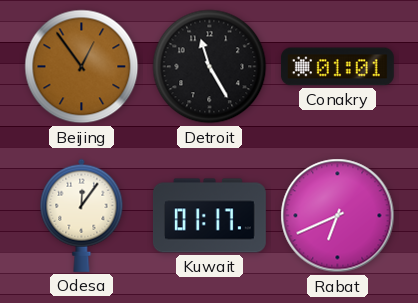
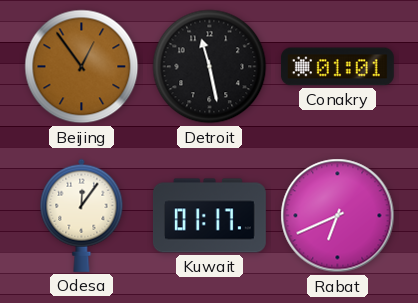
Detroit: 11:25 -> 11:28
